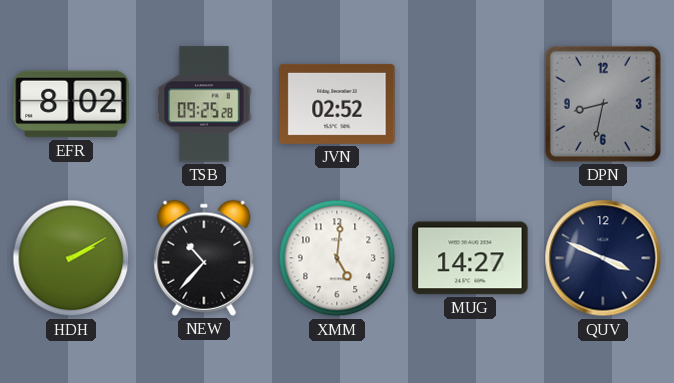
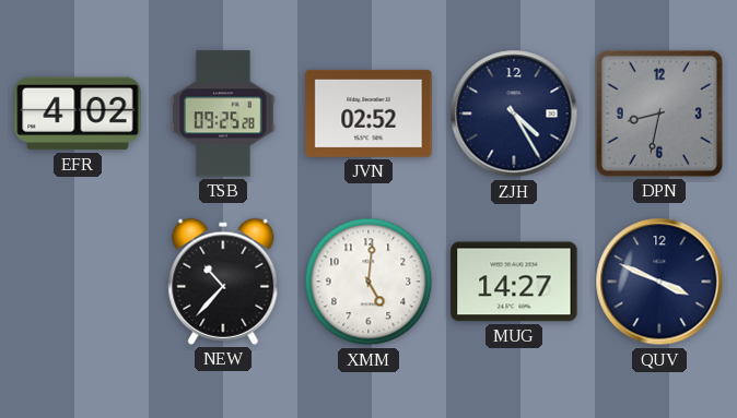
EFR: 8:02 -> 4:02
ZJH: none -> 4:25
HDH: 2:10 -> none
